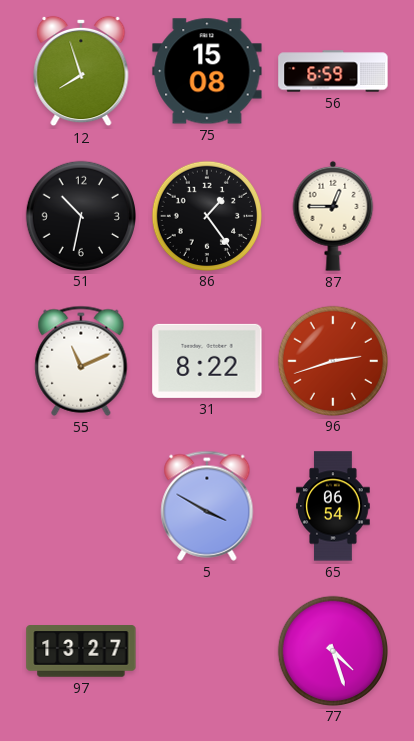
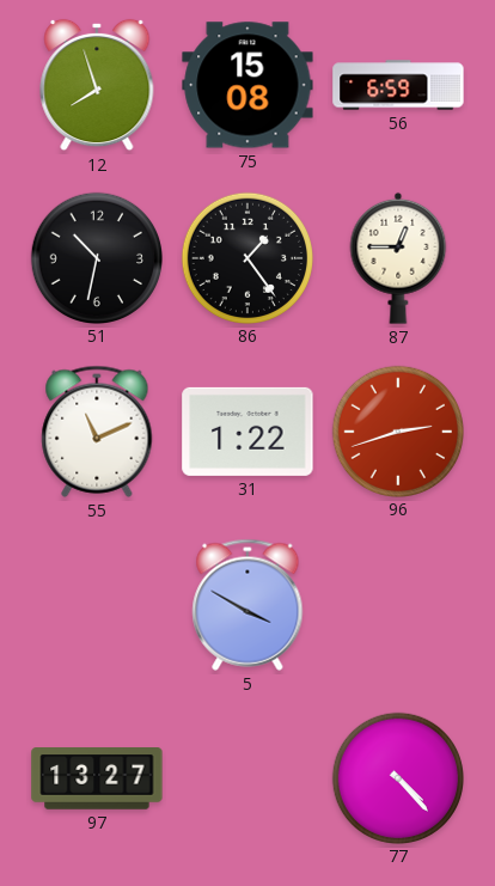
31: 8:22 -> 1:22
65: 06:54 -> none
77: 4:27 -> 4:23
